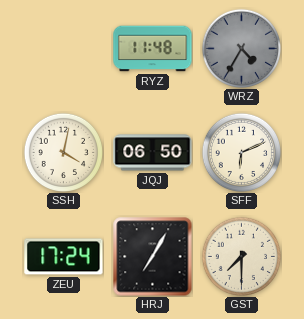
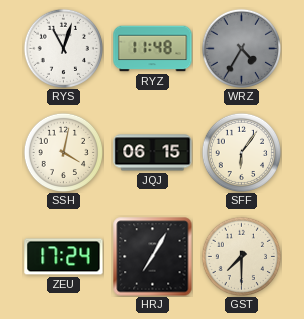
RYS: none -> 11:03
JQJ: 06:50 -> 06:15
SFF: 6:11 -> 6:06
